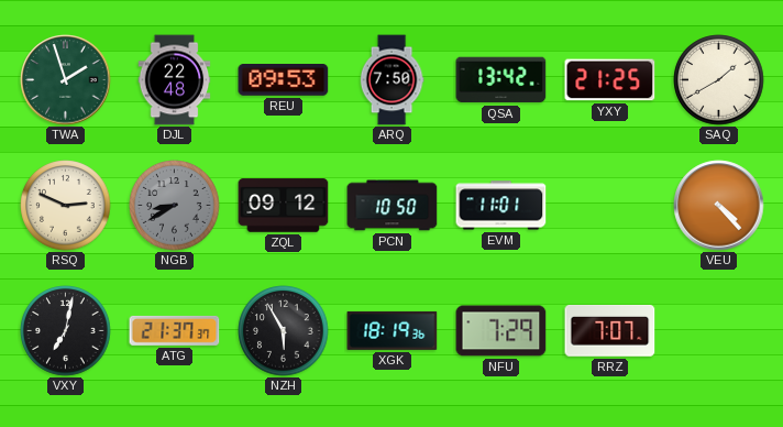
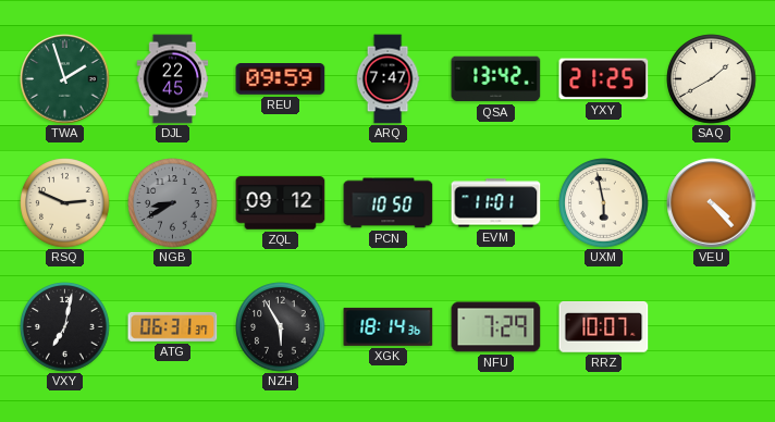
DJL: 22:48 -> 22:45
REU: 09:53 -> 09:59
ARQ: 7:50 -> 7:47
UXM: none -> 5:58
ATG: 21:37 -> 06:31
XGK: 18:19 -> 18:14
RRZ: 7:07 -> 10:07
